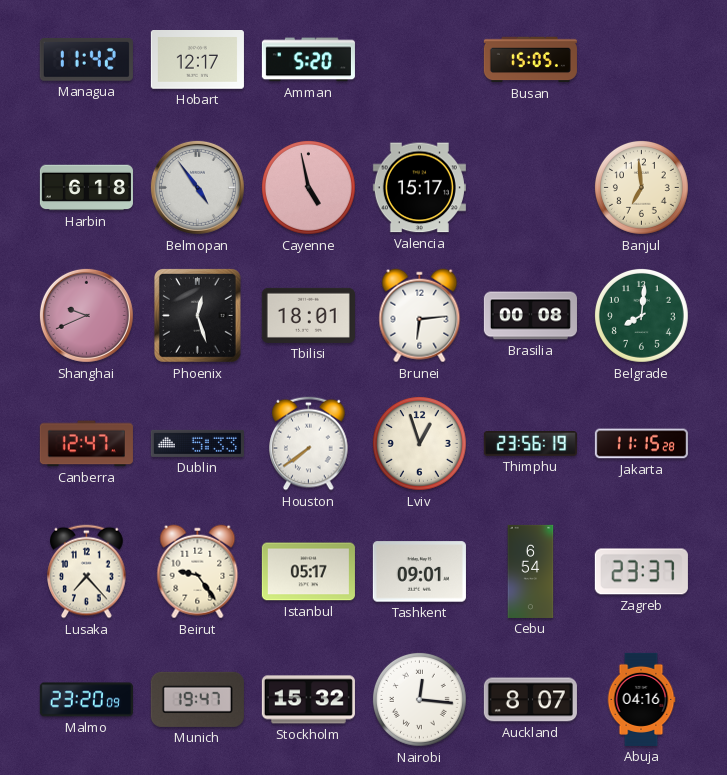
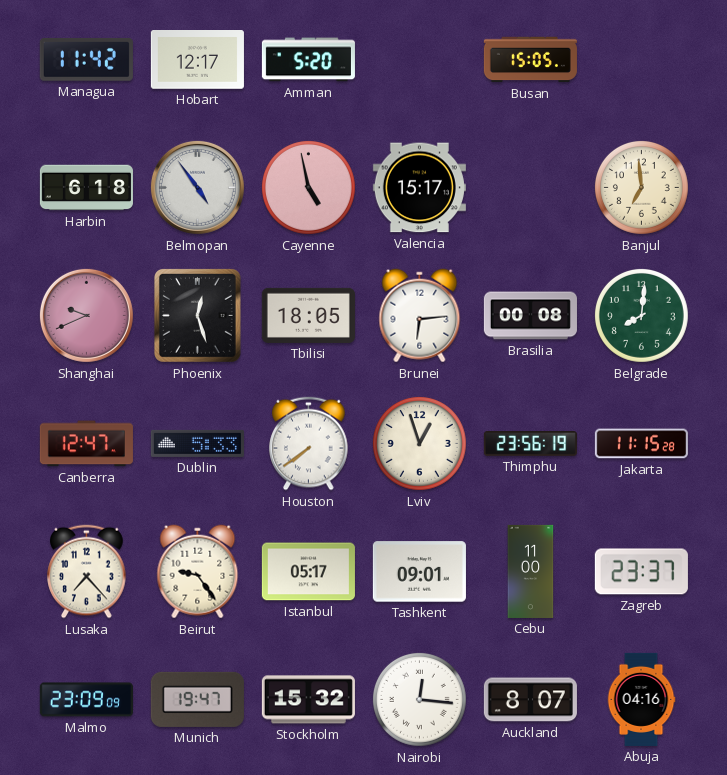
Tbilisi: 18:01 -> 18:05
Cebu: 6:54 -> 11:00
Malmo: 23:20 -> 23:09
